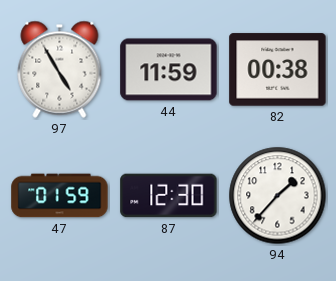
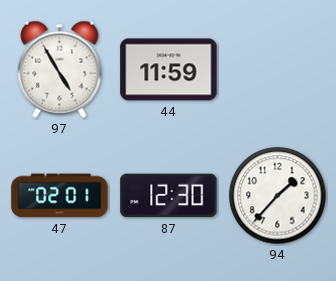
82: 00:38 -> none
47: 01:59 -> 02:01
